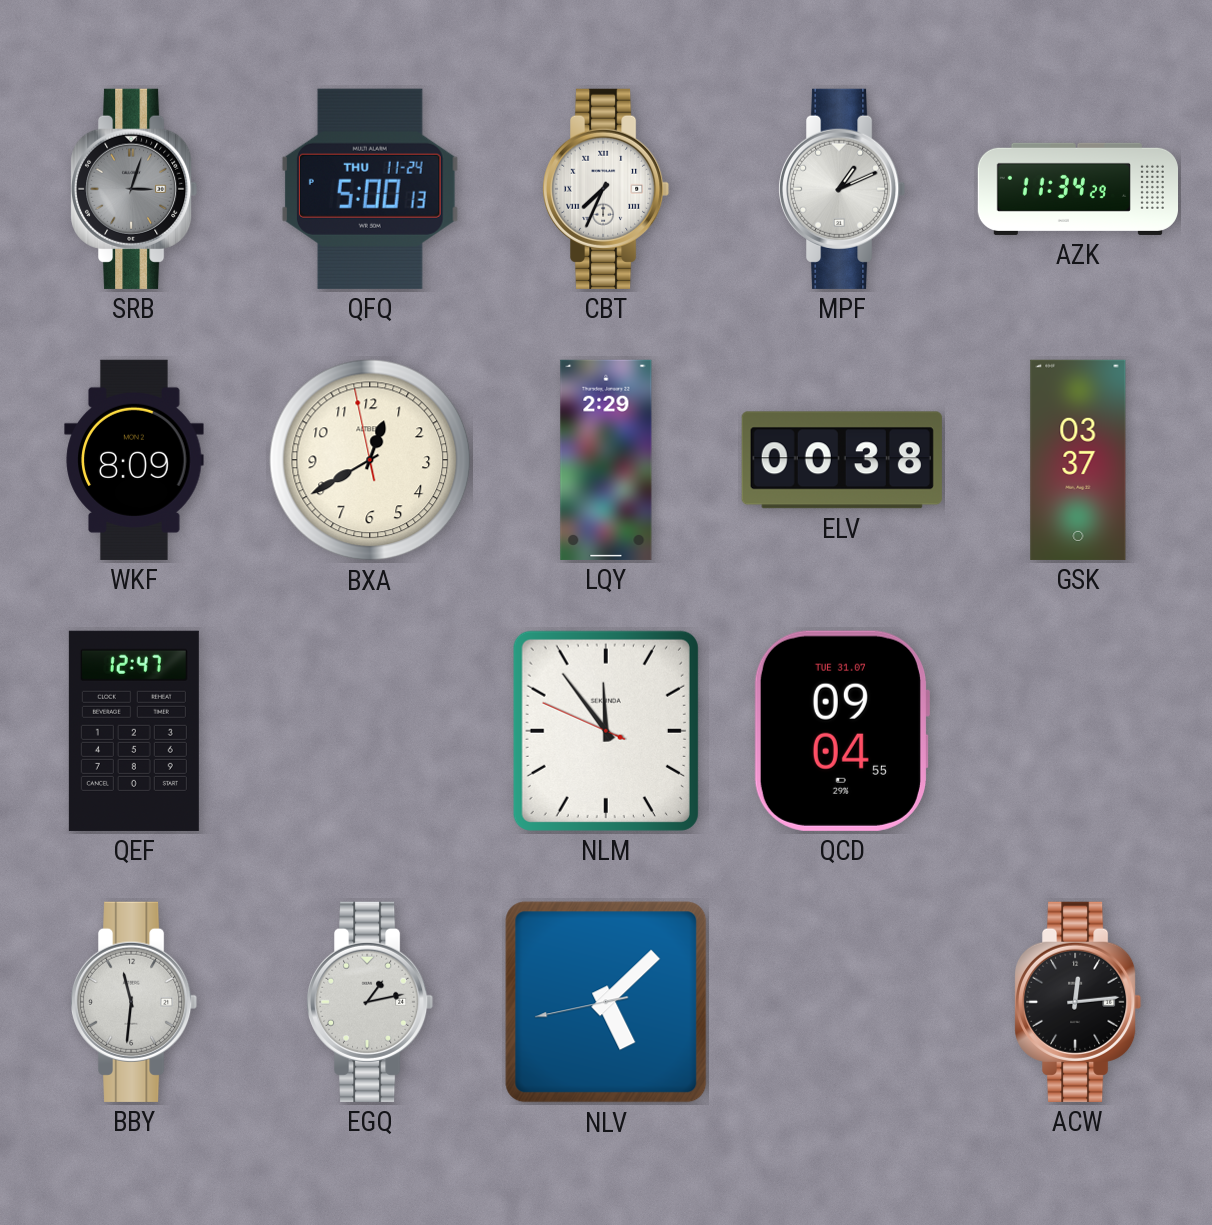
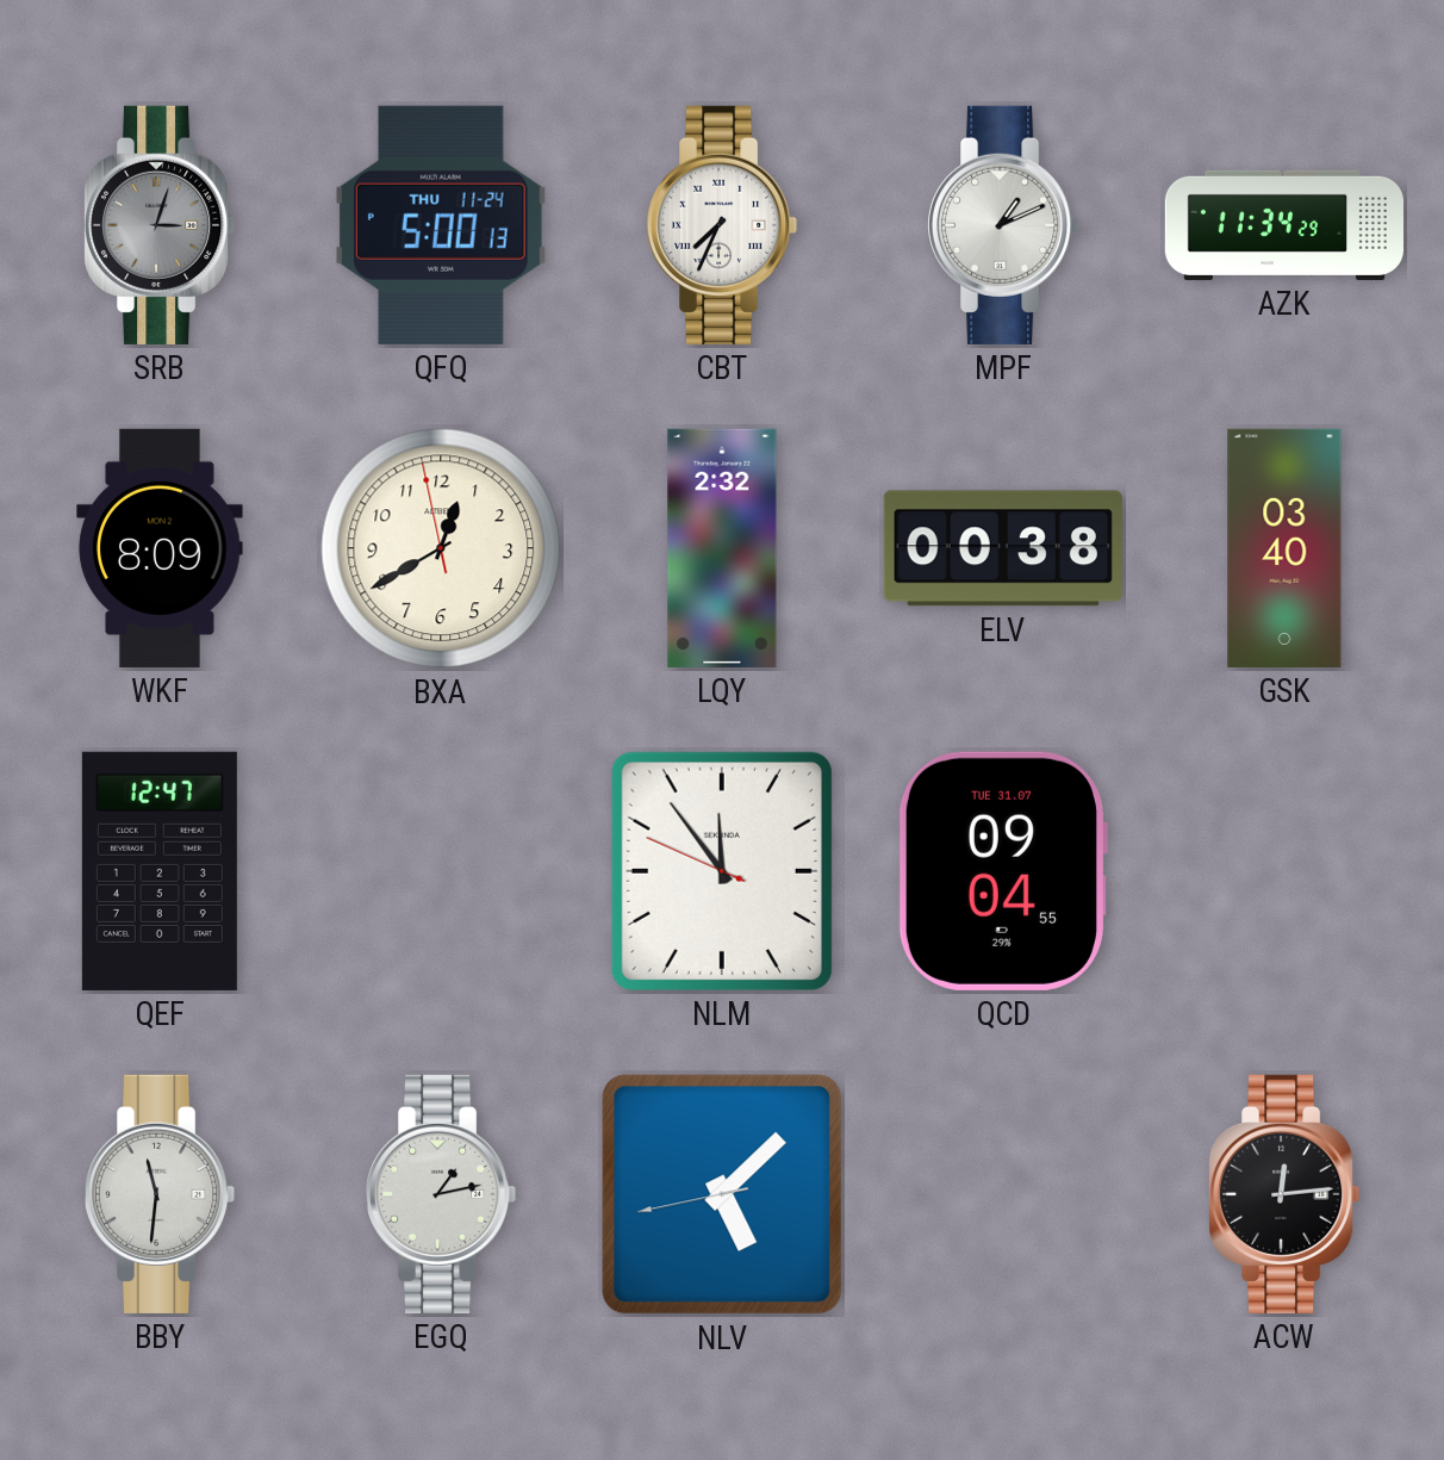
LQY: 2:29 -> 2:32
GSK: 03:37 -> 03:40
